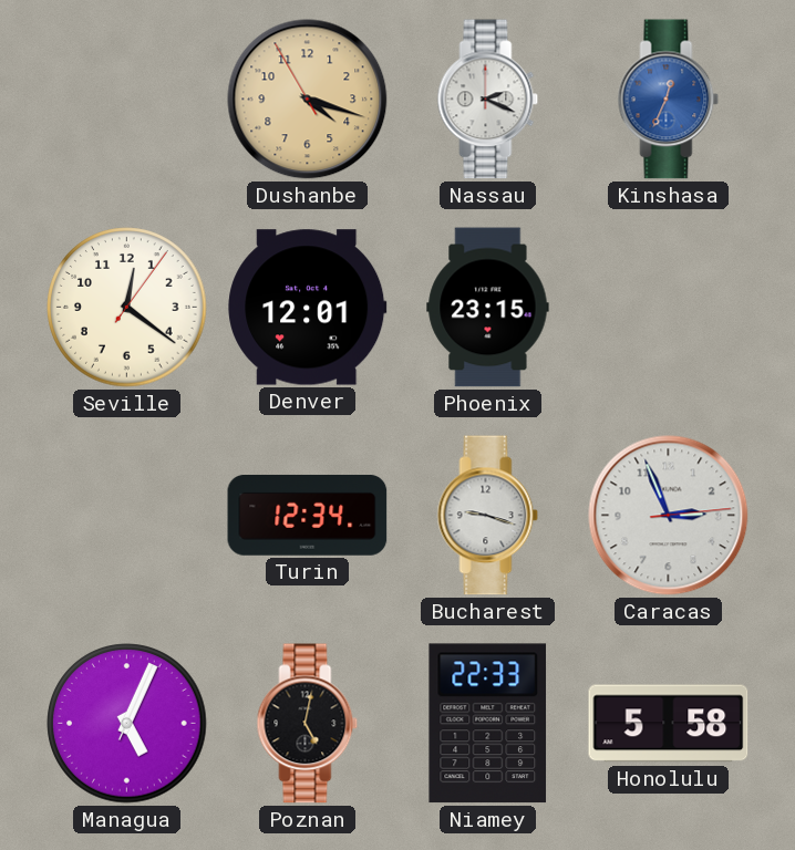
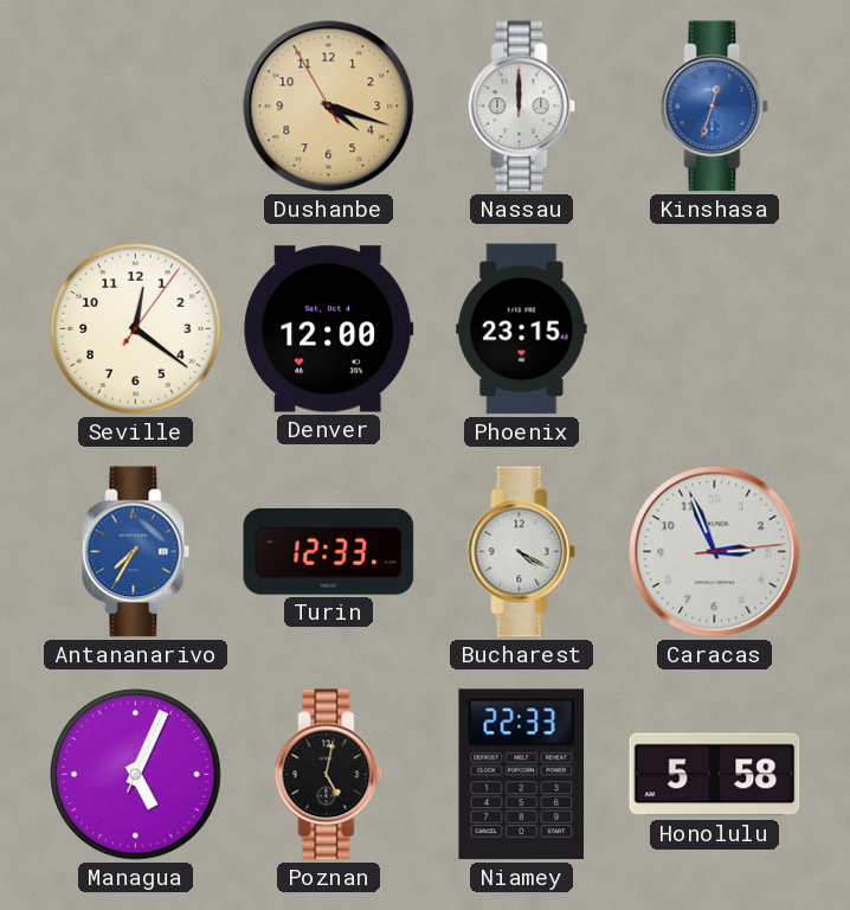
Nassau: 2:19 -> 12:00
Kinshasa: 12:34 -> 12:33
Denver: 12:01 -> 12:00
Antananarivo: none -> 7:35
Turin: 12:34 -> 12:33
Bucharest: 9:18 -> 4:20
